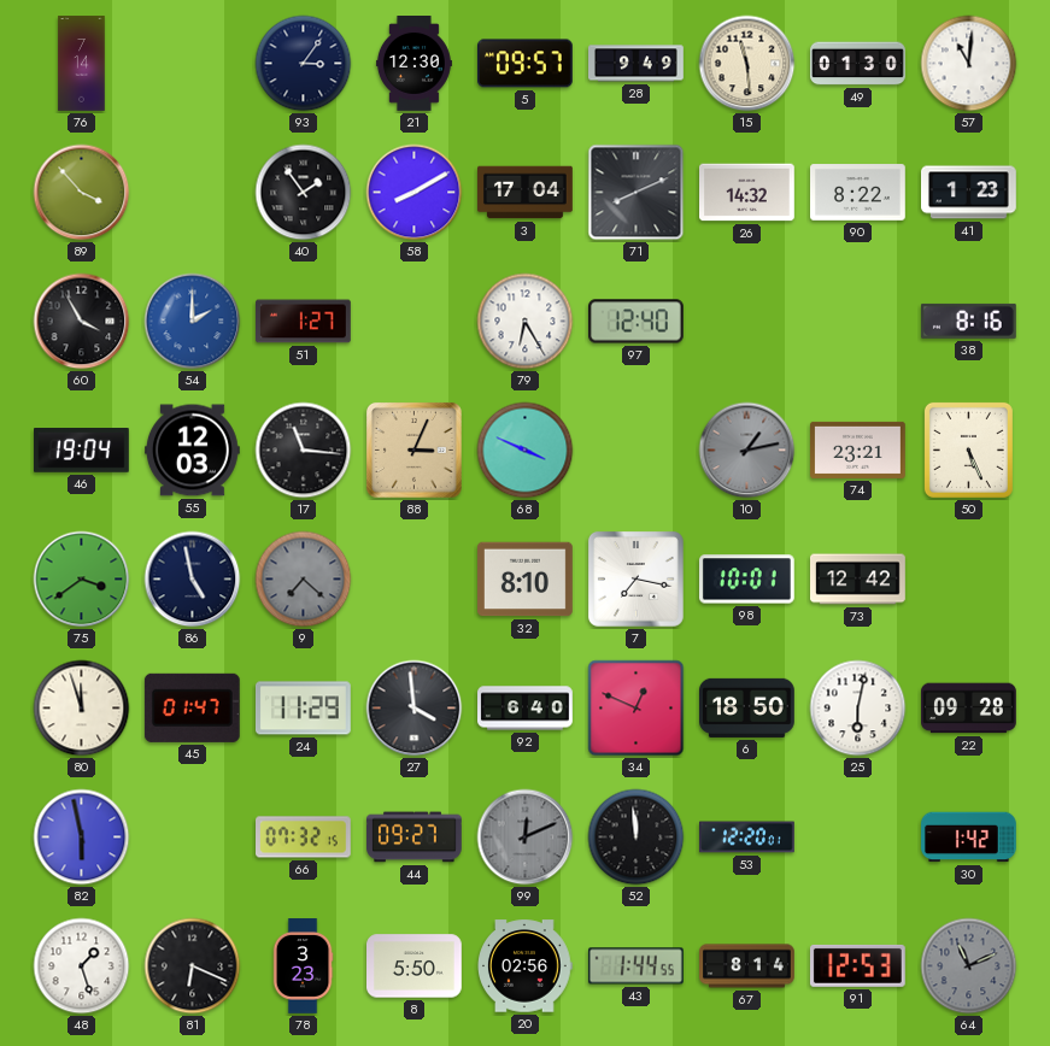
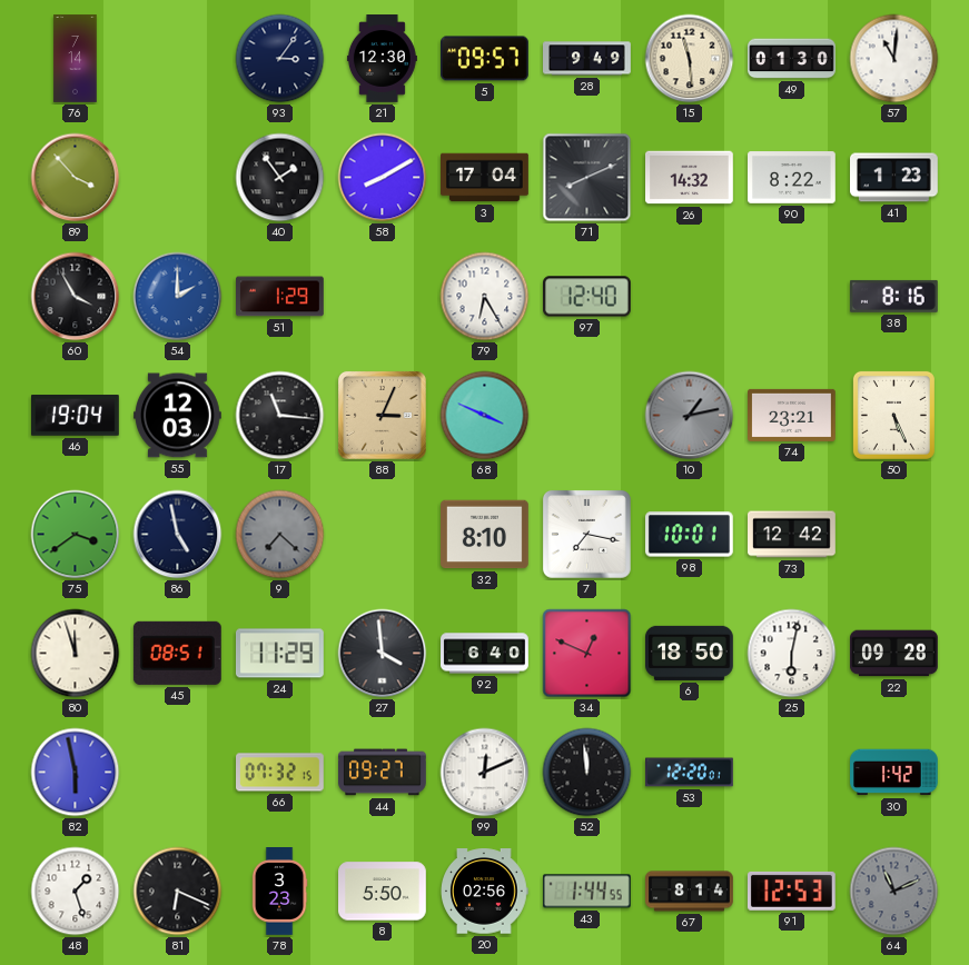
51: 1:27 -> 1:29
45: 01:47 -> 08:51
99 dial: grey -> white
